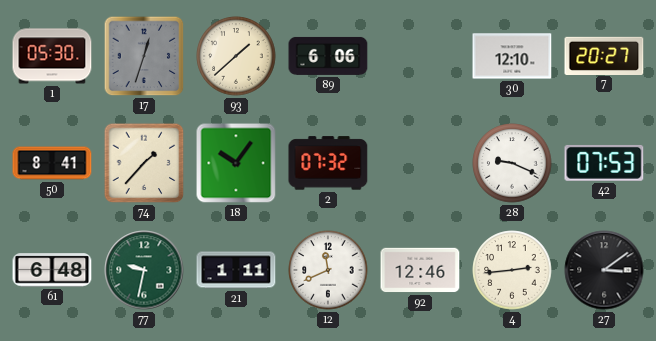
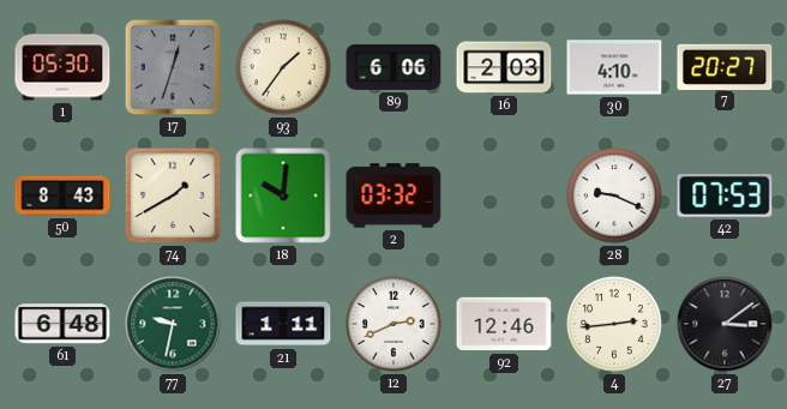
93: 1:38 -> 1:36
16: none -> 2:03
30: 12:10 -> 4:10
50: 8:41 -> 8:43
74: 1:37 -> 1:40
18: 10:06 -> 10:01
2: 07:32 -> 03:32
12: 11:41 -> 2:41
